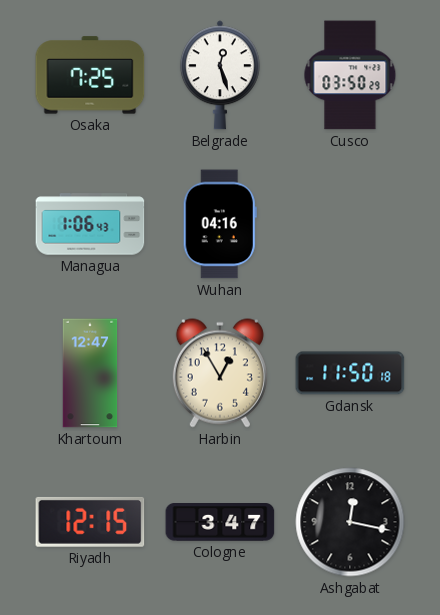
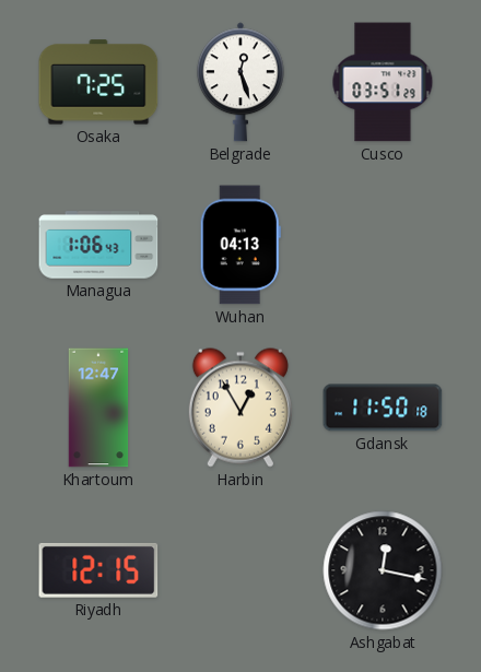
Cusco: 03:50 -> 03:51
Wuhan: 04:16 -> 04:13
Cologne: 3:47 -> none
